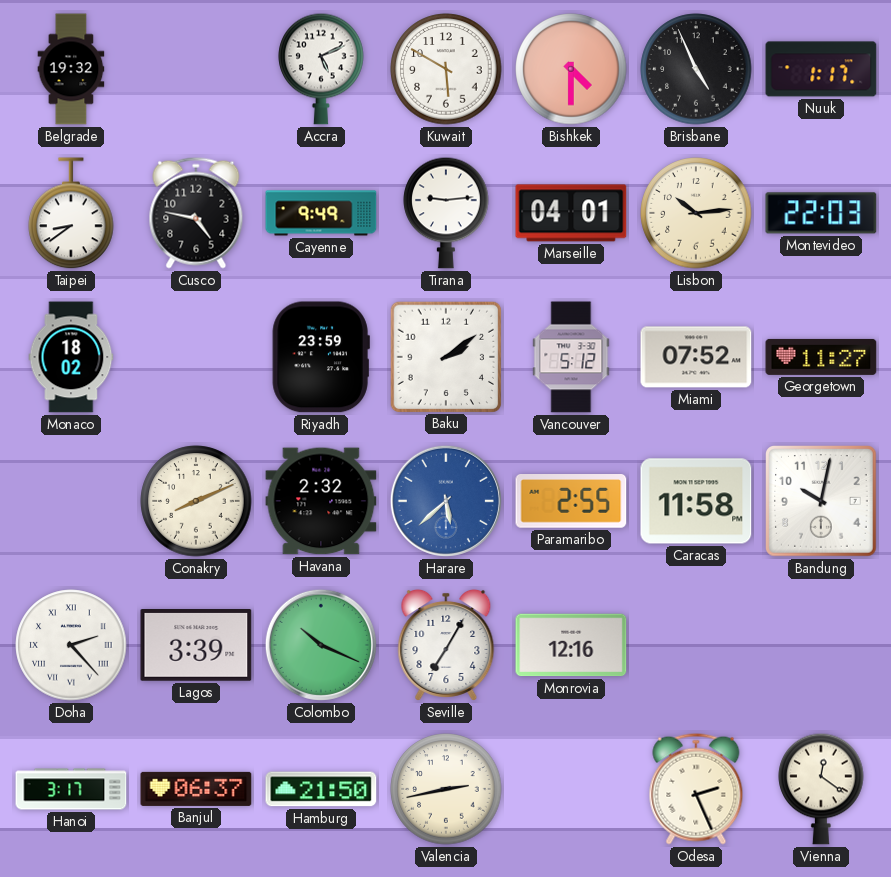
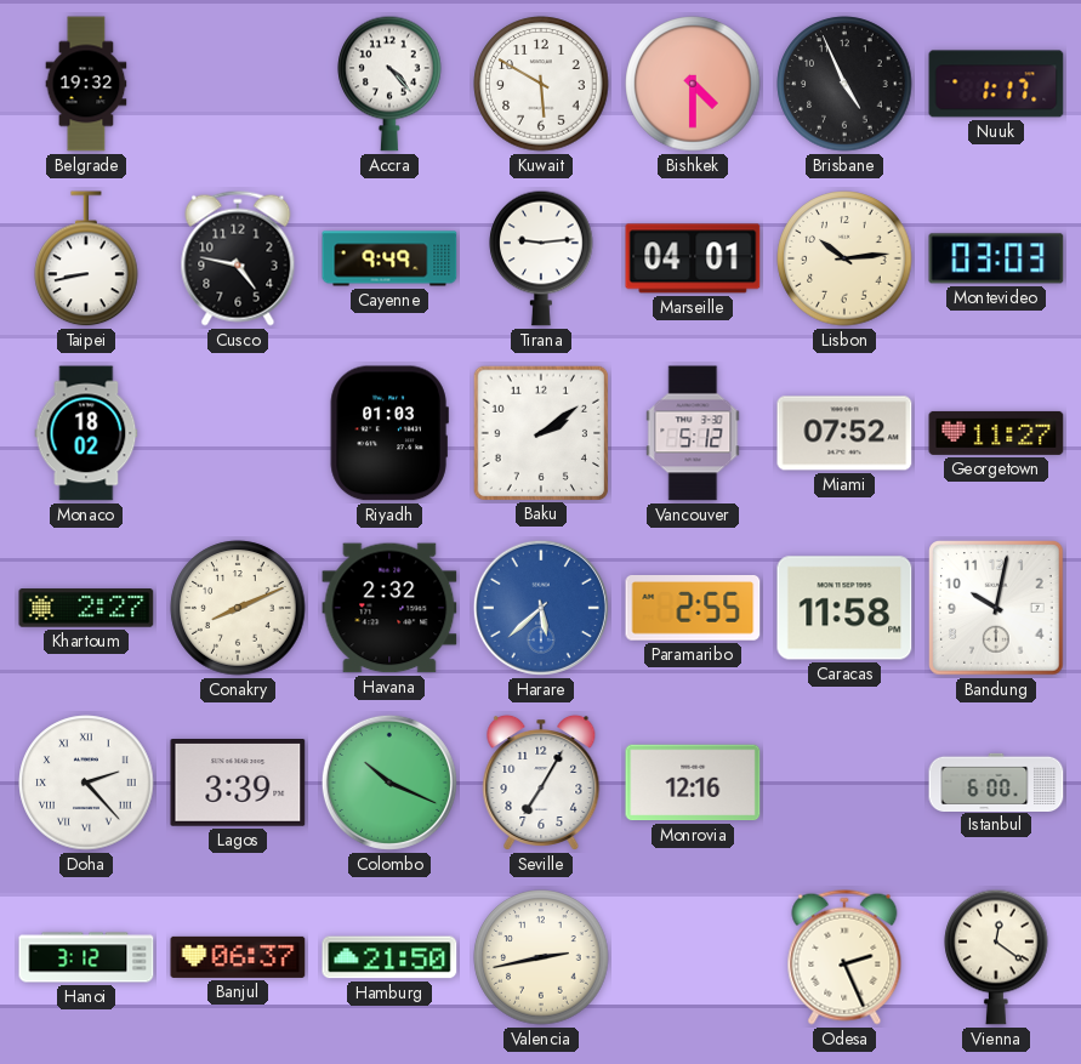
Accra: 5:11 -> 4:23
Taipei: 8:39 -> 8:43
Montevideo: 22:03 -> 03:03
Riyadh: 23:59 -> 01:03
Khartoum: none -> 2:27
Istanbul: none -> 6:00
Hanoi: 3:17 -> 3:12
